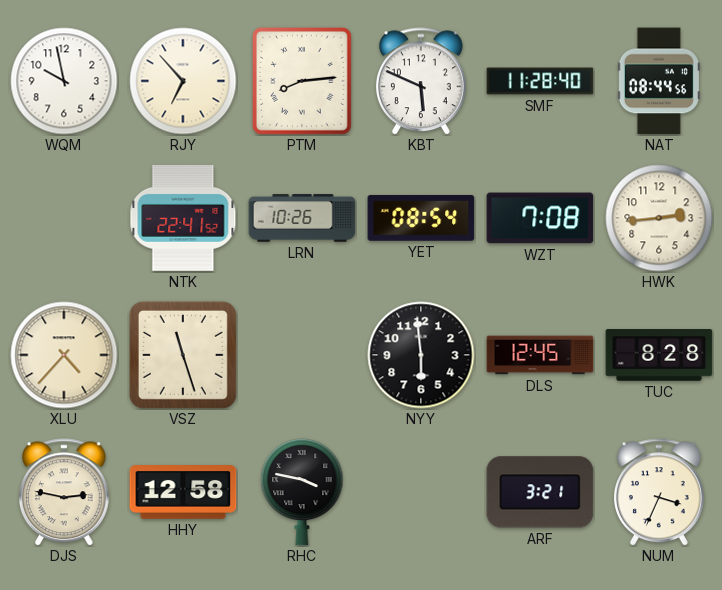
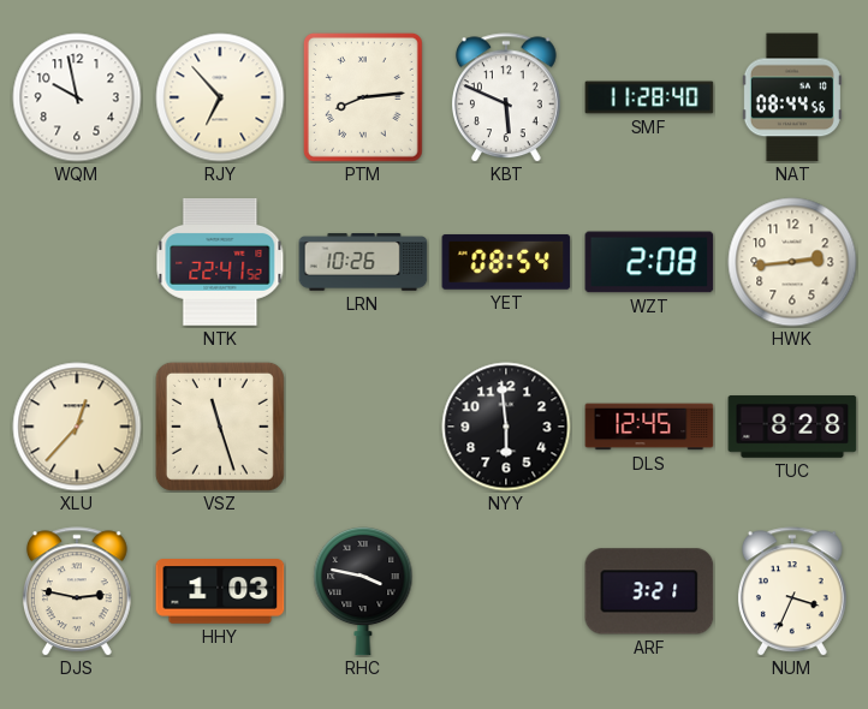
WZT: 7:08 -> 2:08
XLU: 4:37 -> 12:37
HHY: 12:58 -> 1:03
